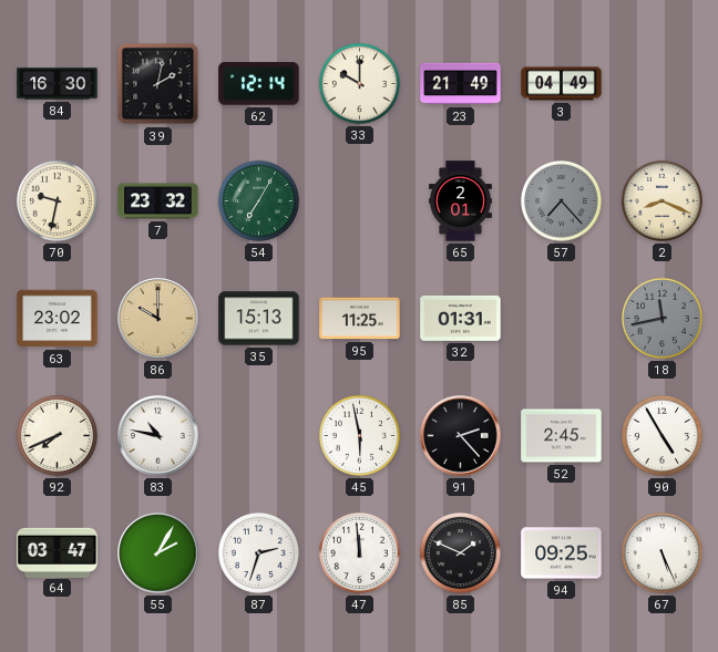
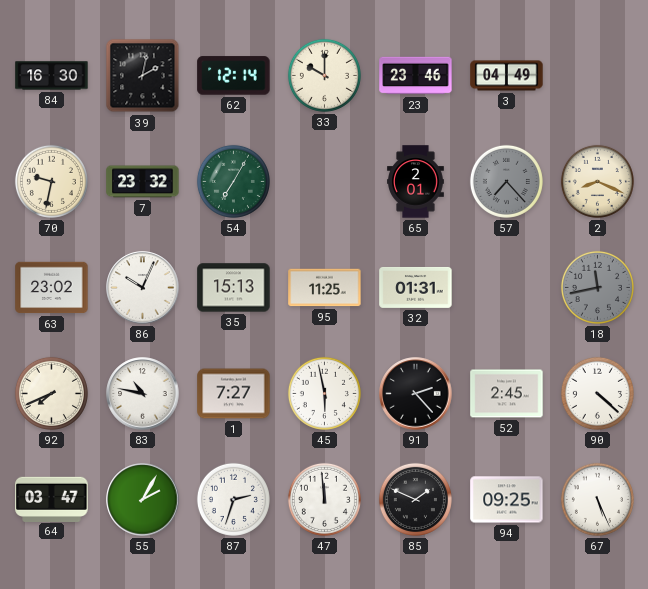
23: 21:49 -> 23:46
86: 10:00 -> 10:04
86 dial: champagne -> white
1: none -> 7:27
90: 4:55 -> 4:22
